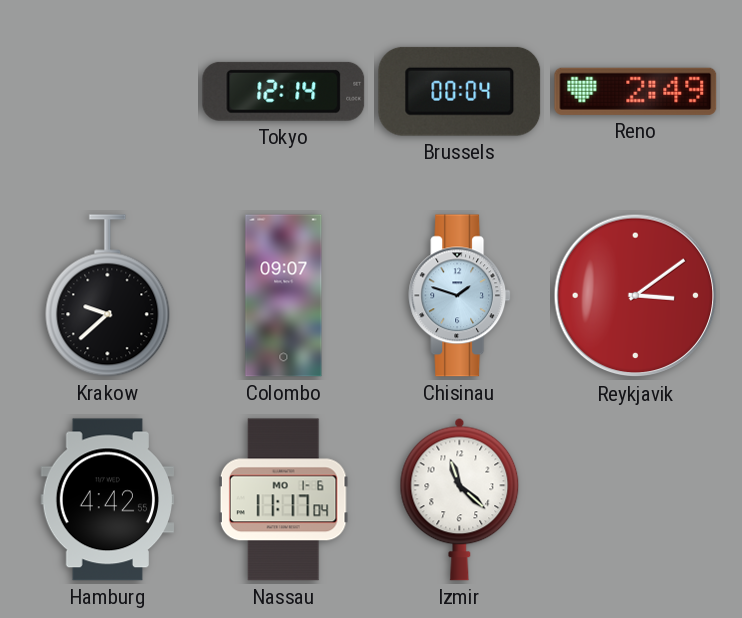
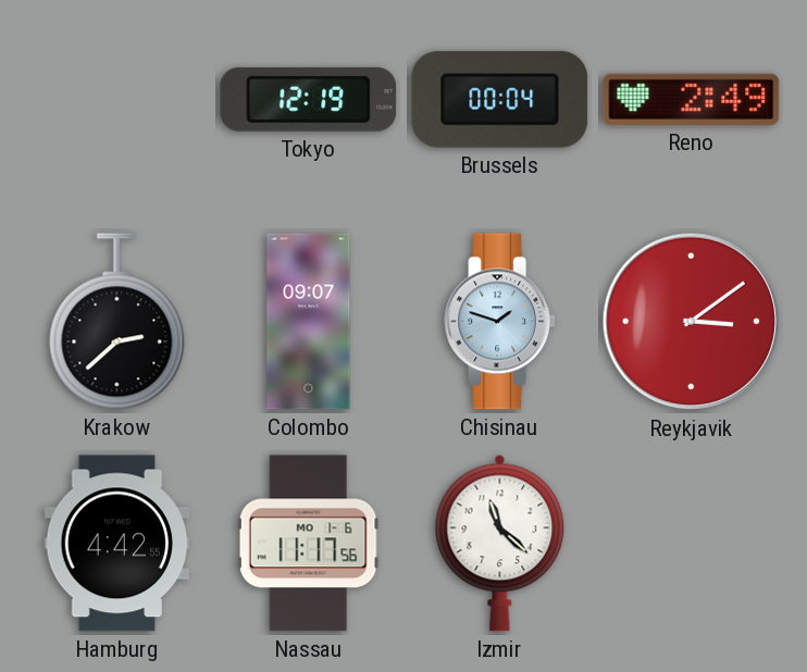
Tokyo: 12:14 -> 12:19
Krakow: 9:38 -> 2:38
Nassau: 11:17:04 -> 11:17:56
